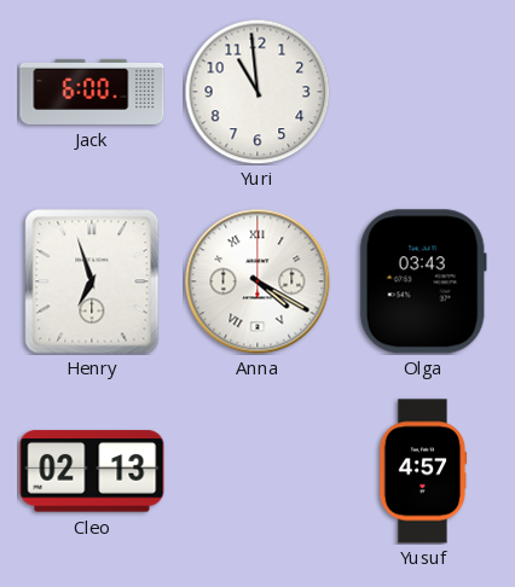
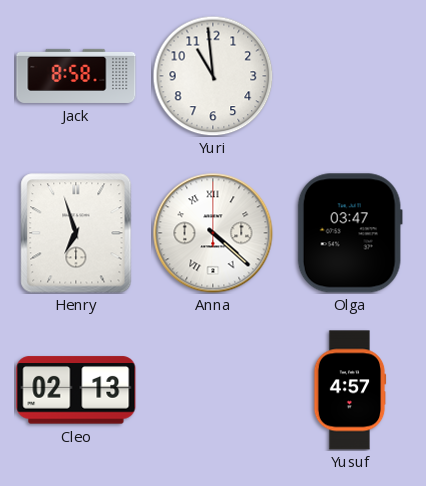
Jack: 6:00 -> 8:58
Anna: 4:20 -> 4:22
Olga: 03:43 -> 03:47
